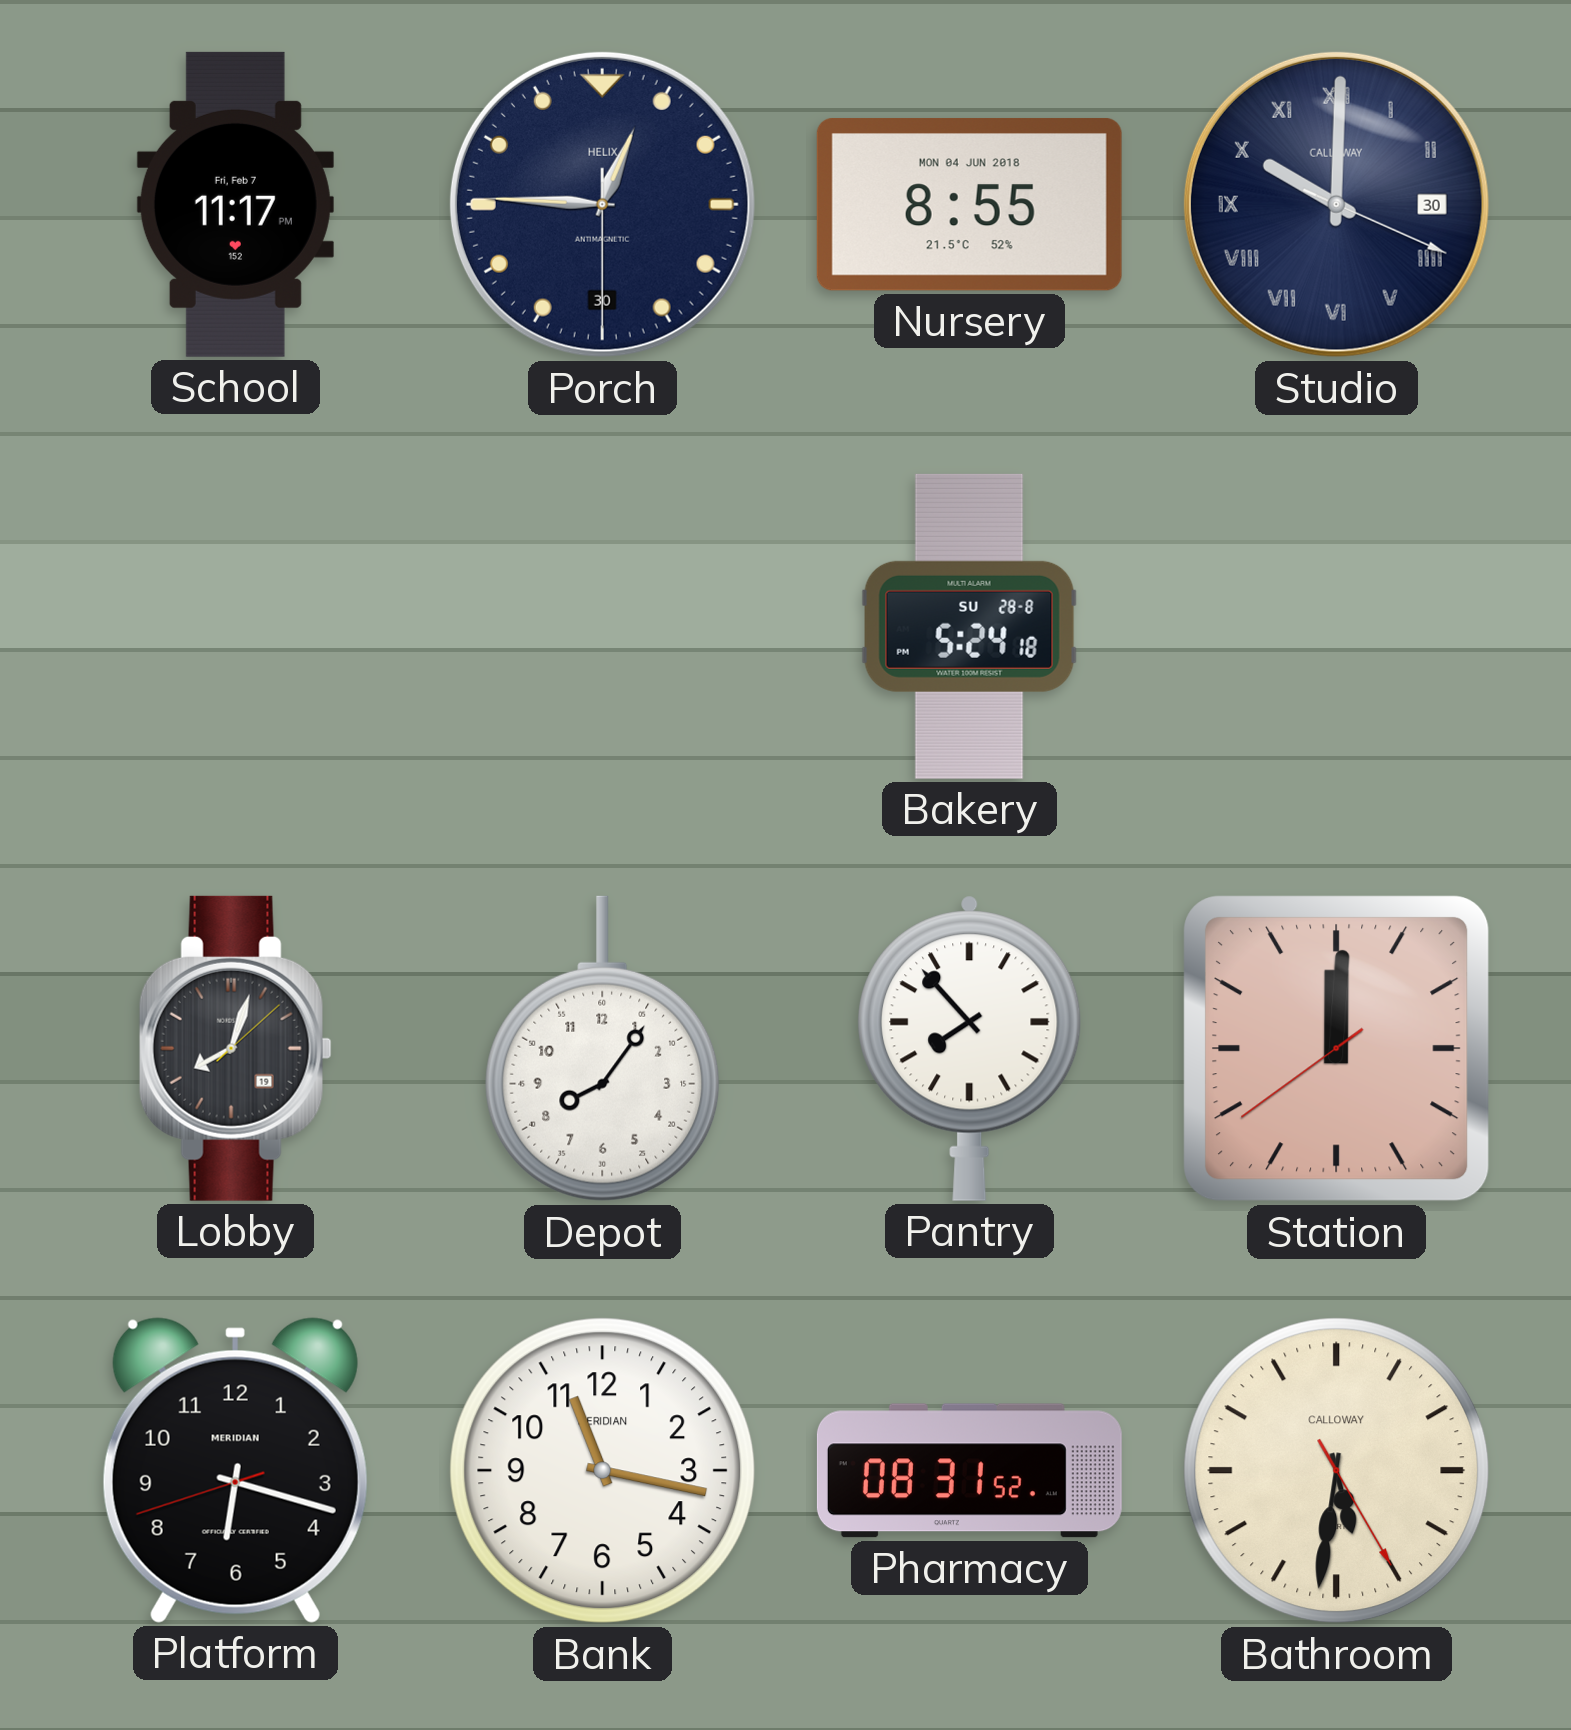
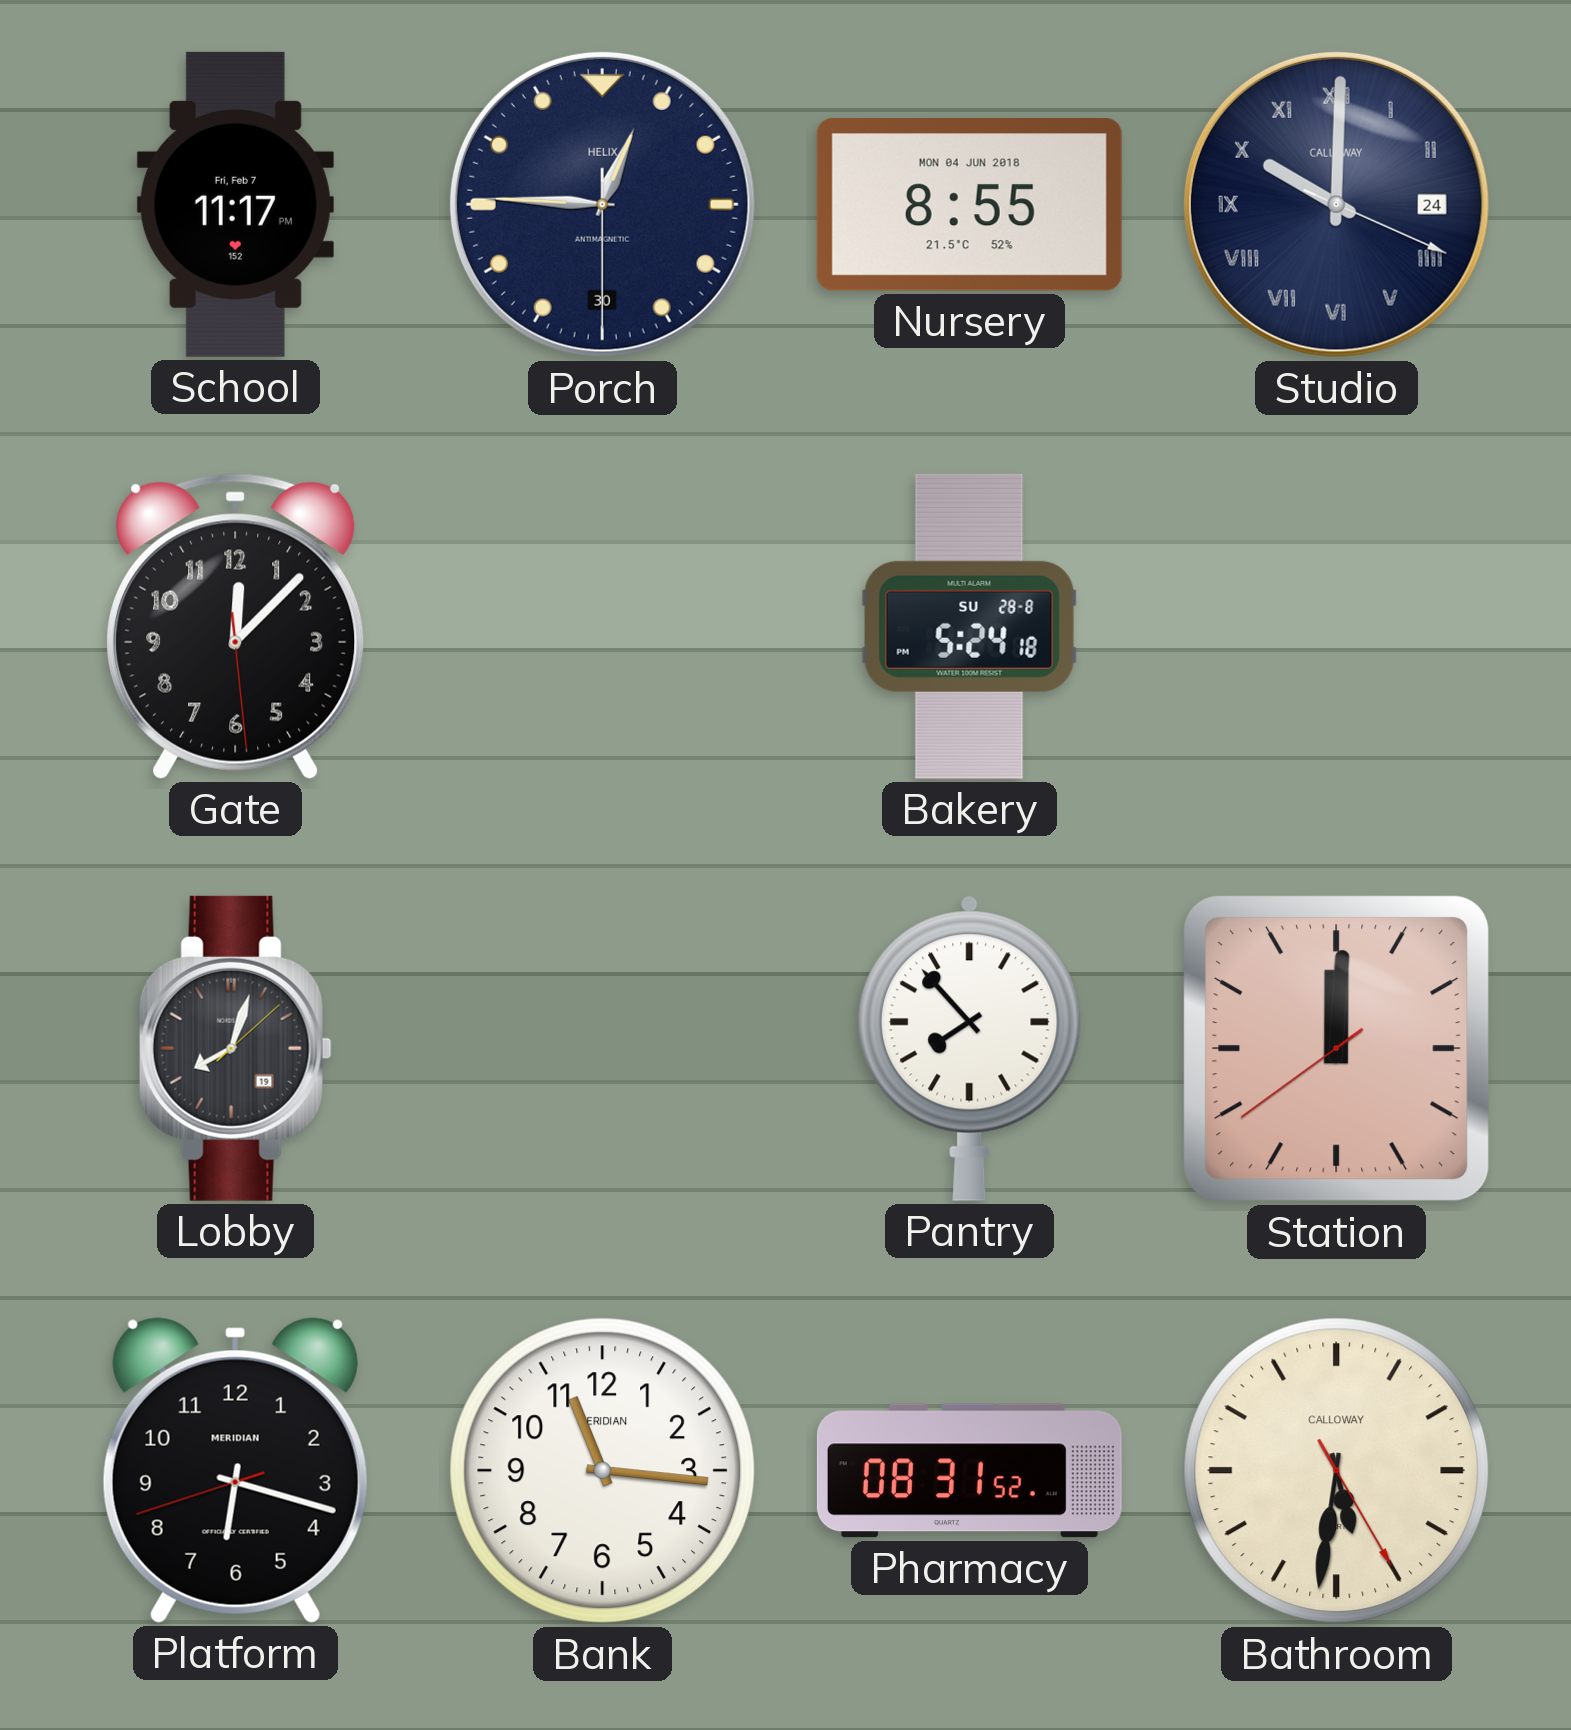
Studio date: 30 -> 24
Gate: none -> 12:07
Depot: 8:06 -> none
Bank: 11:17 -> 11:16
